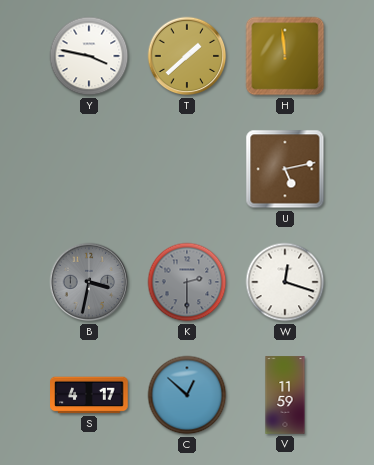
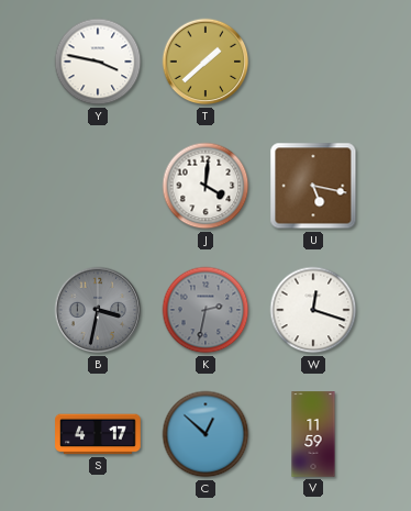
H: 11:59 -> none
J: none -> 4:01
U: 5:13 -> 5:17
K: 2:30 -> 2:32
